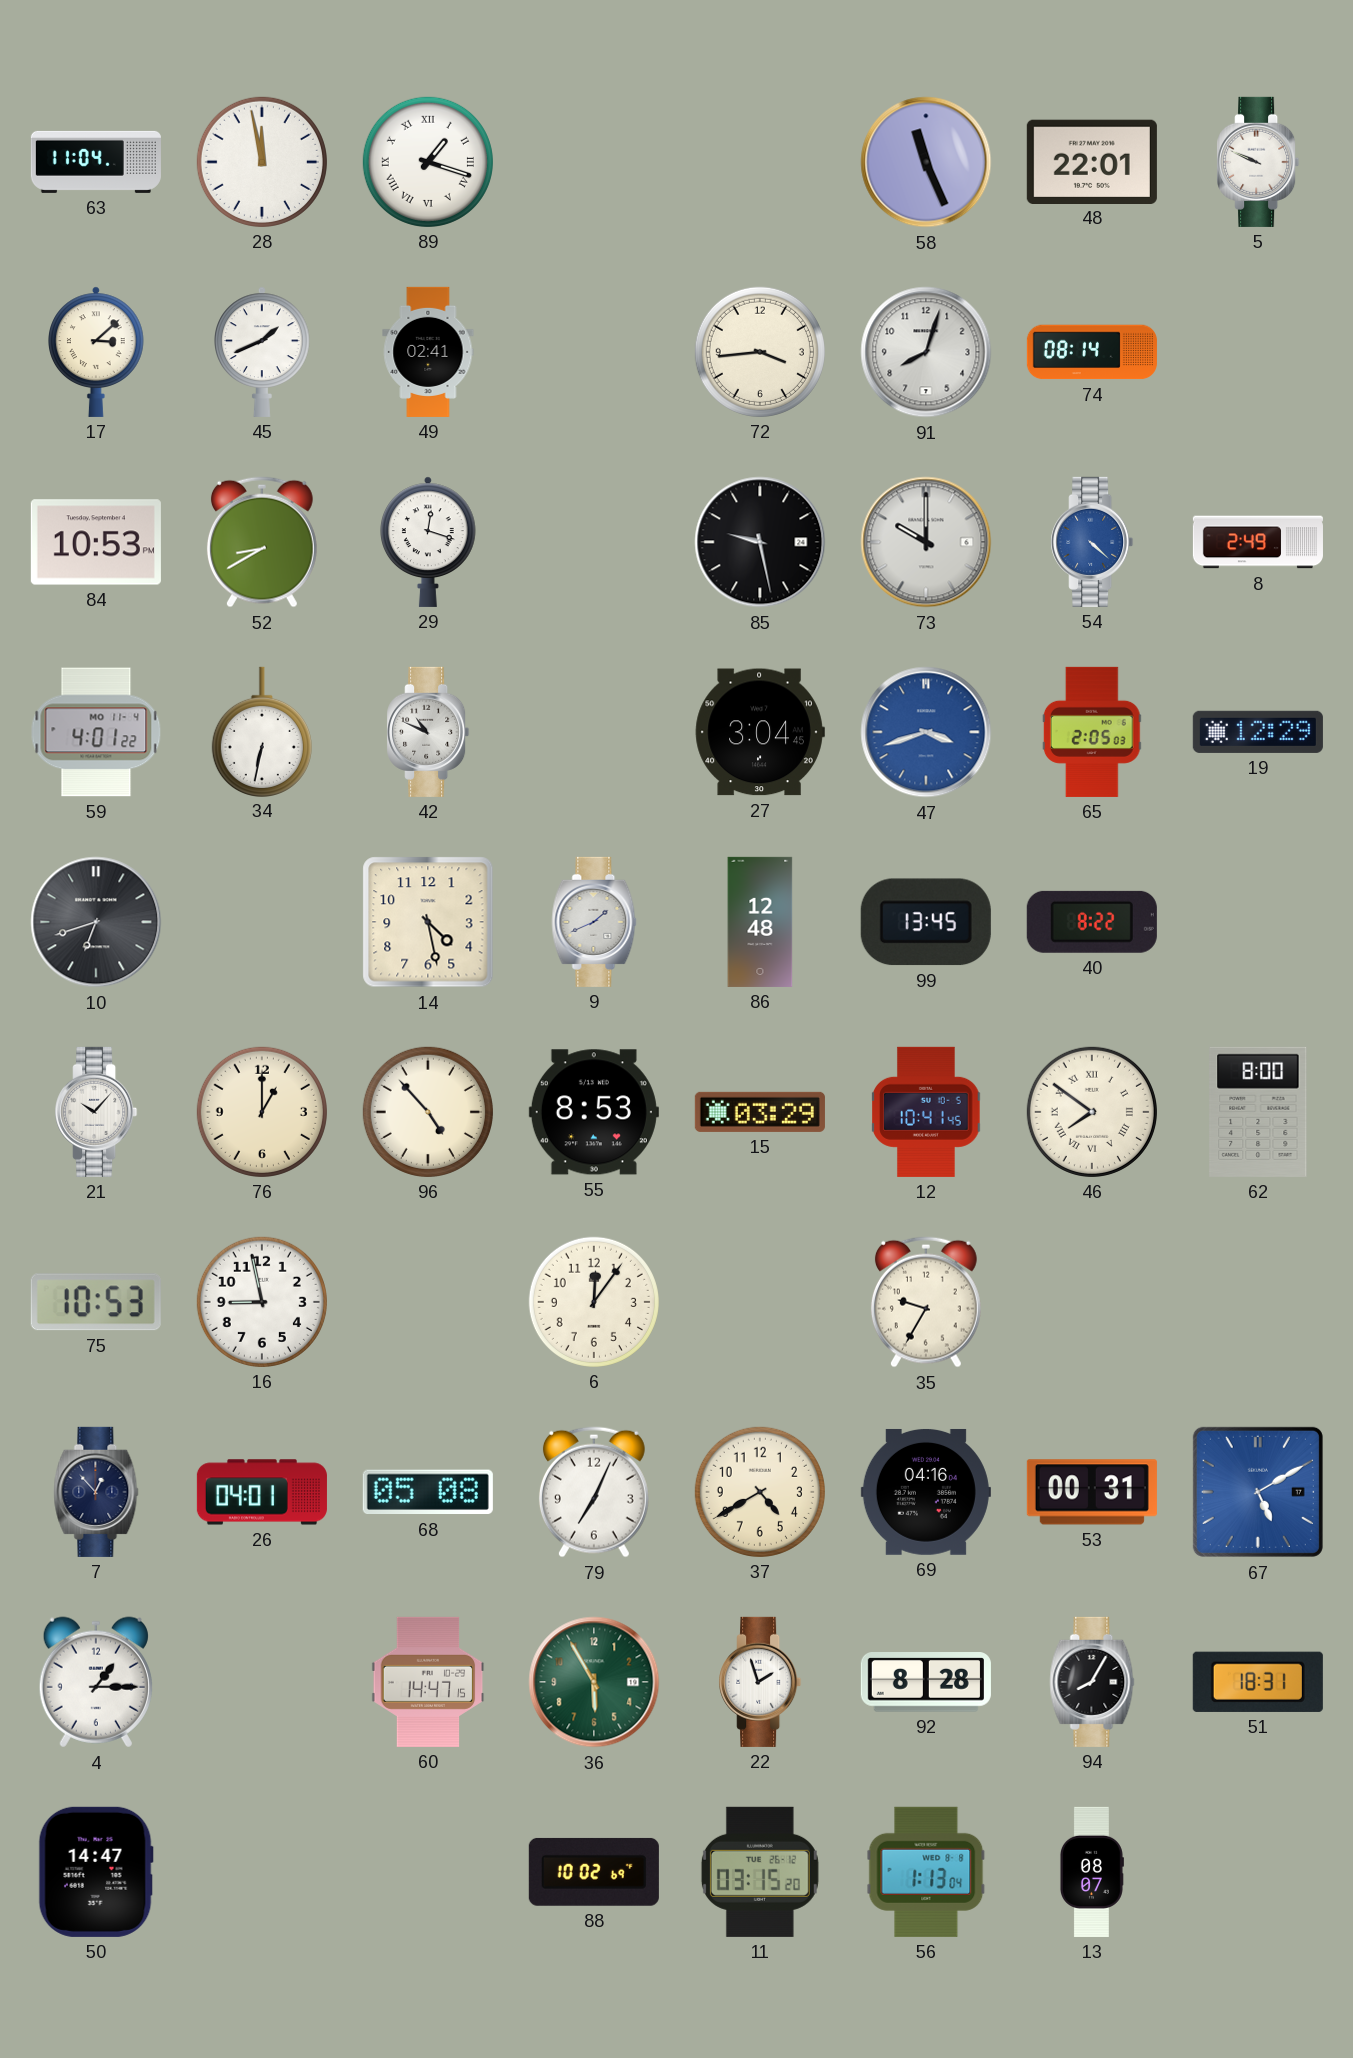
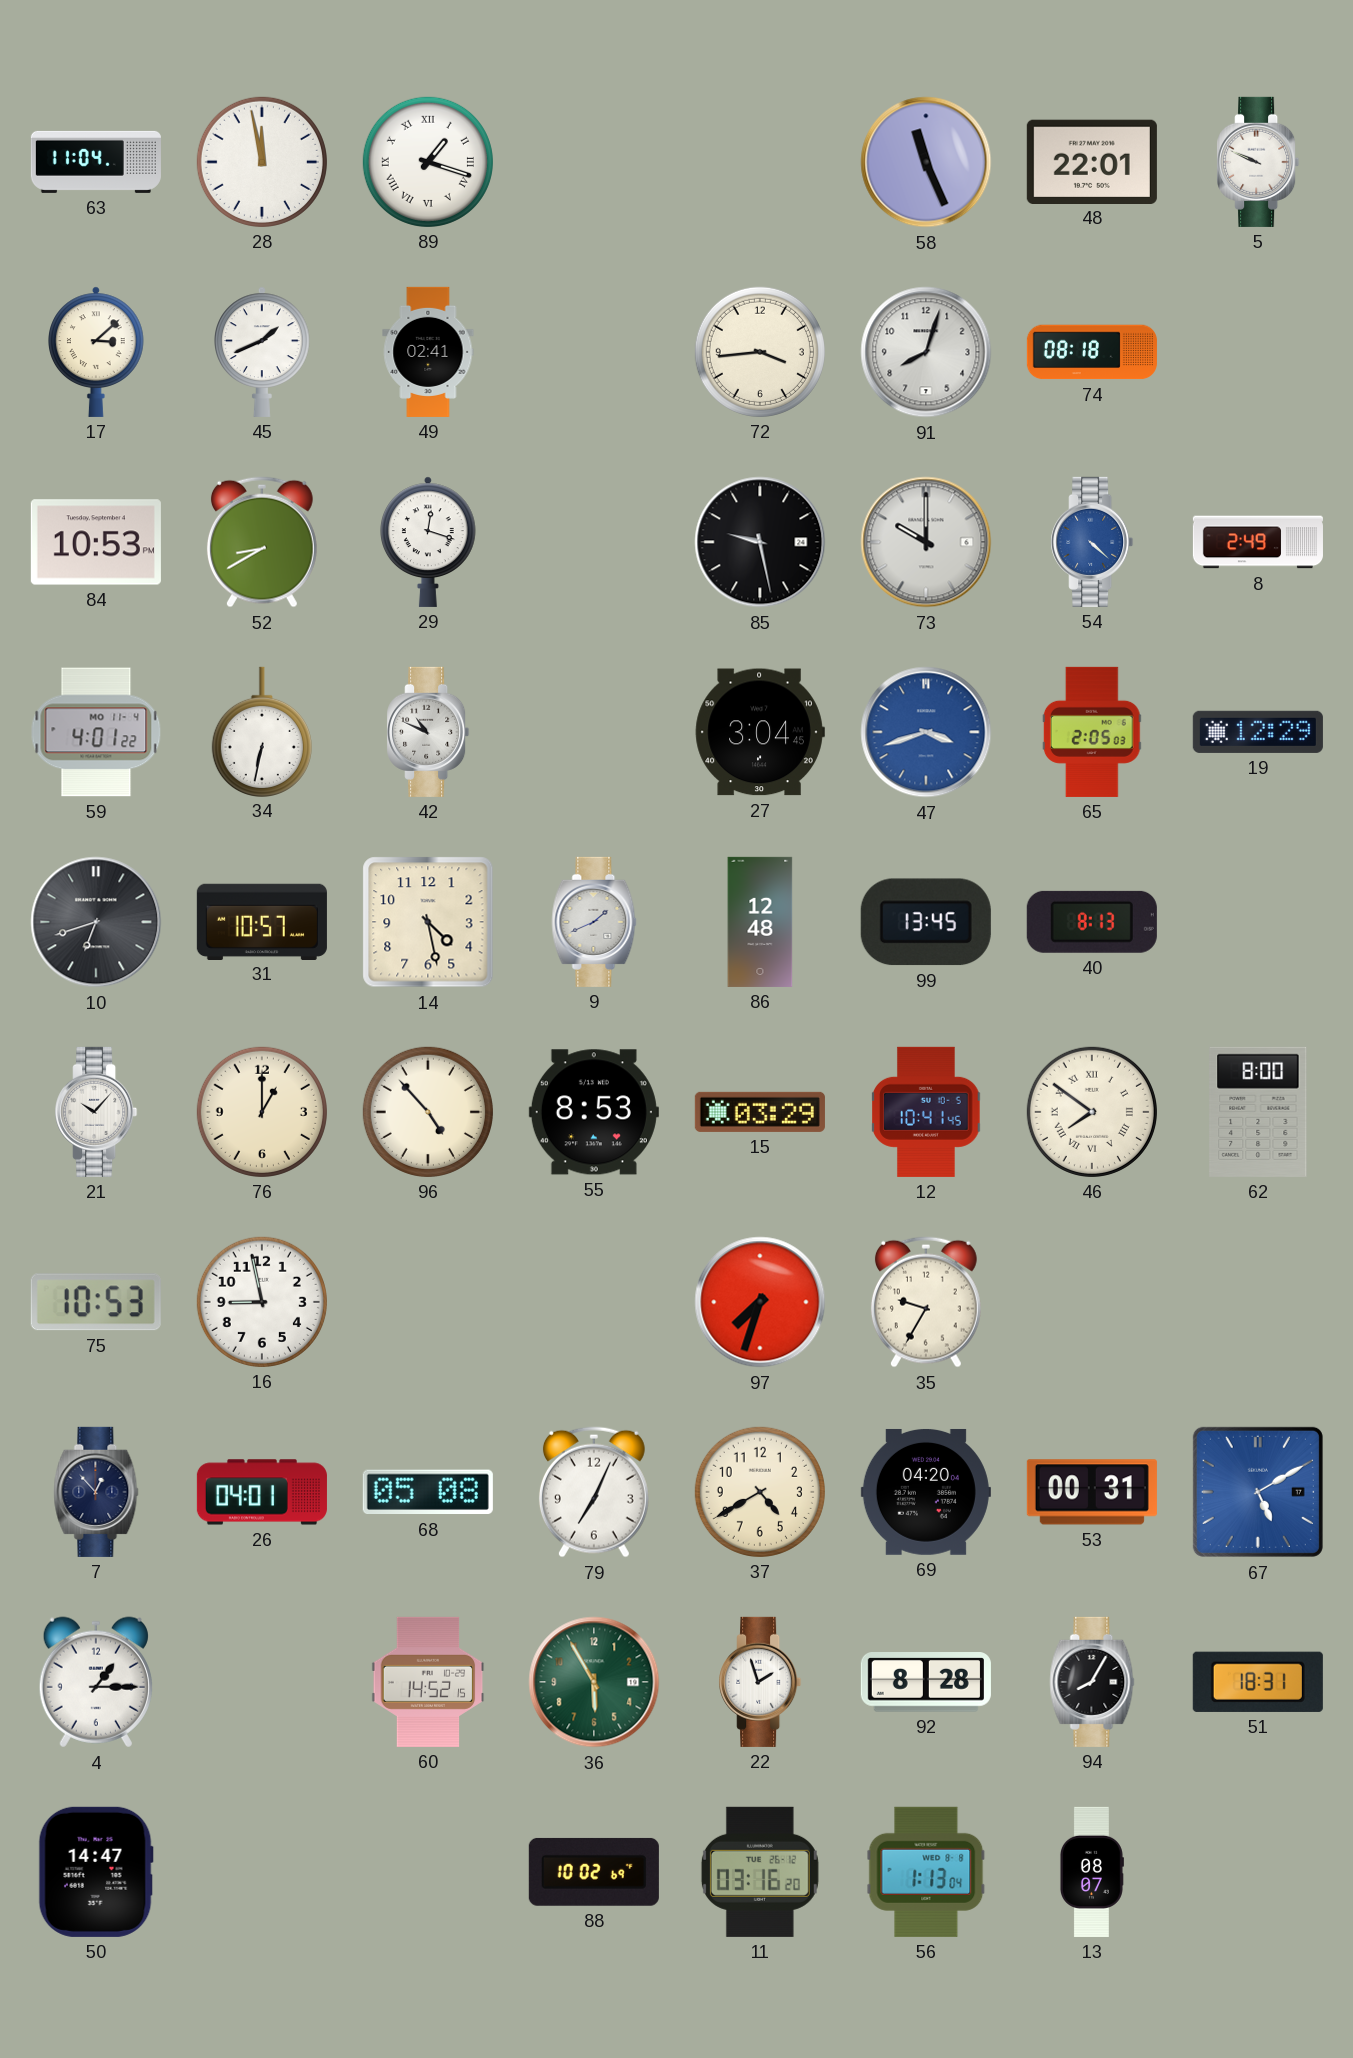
74: 08:14 -> 08:18
31: none -> 10:57
40: 8:22 -> 8:13
6: 12:06 -> none
97: none -> 7:33
69: 04:16 -> 04:20
60: 14:47 -> 14:52
11: 03:15 -> 03:16
